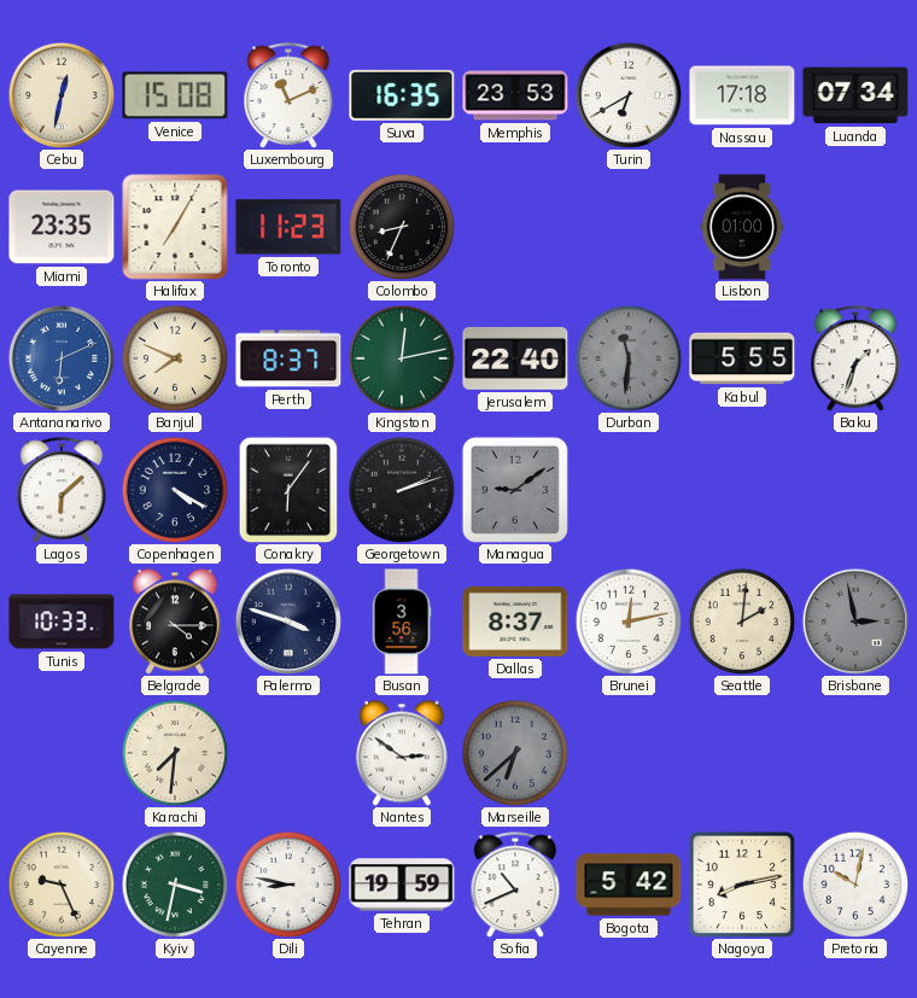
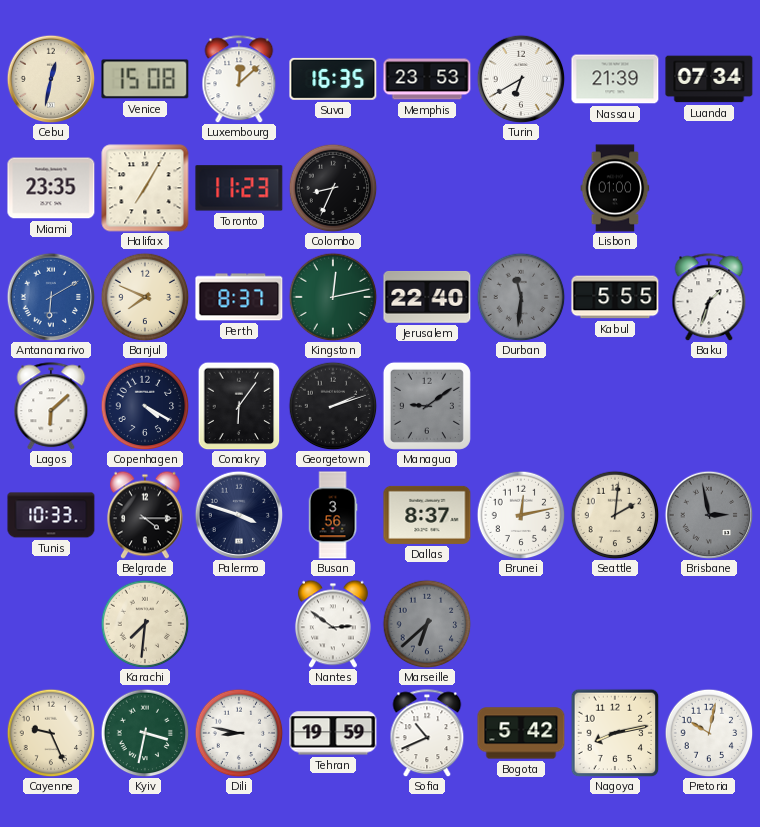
Luxembourg: 11:11 -> 12:08
Nassau: 17:18 -> 21:39
Antananarivo: 6:11 -> 6:10
